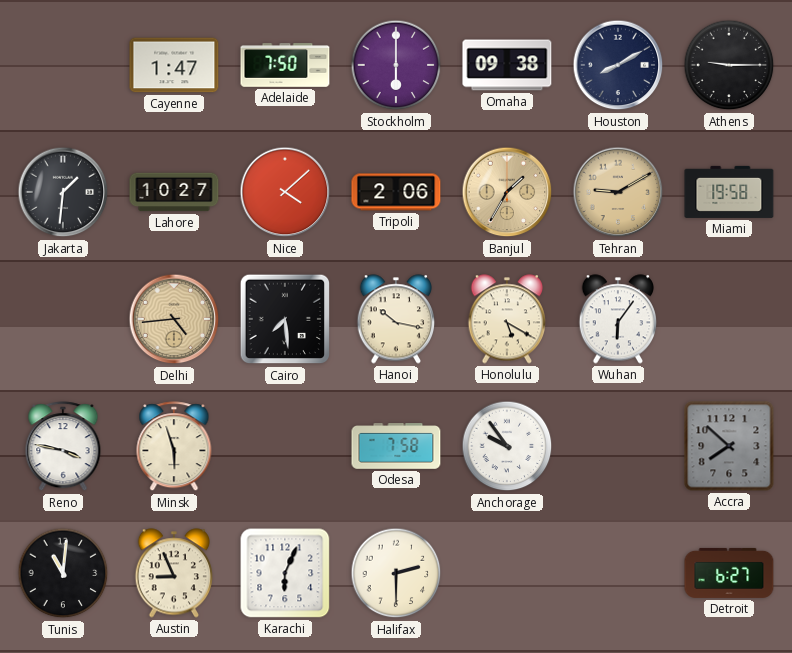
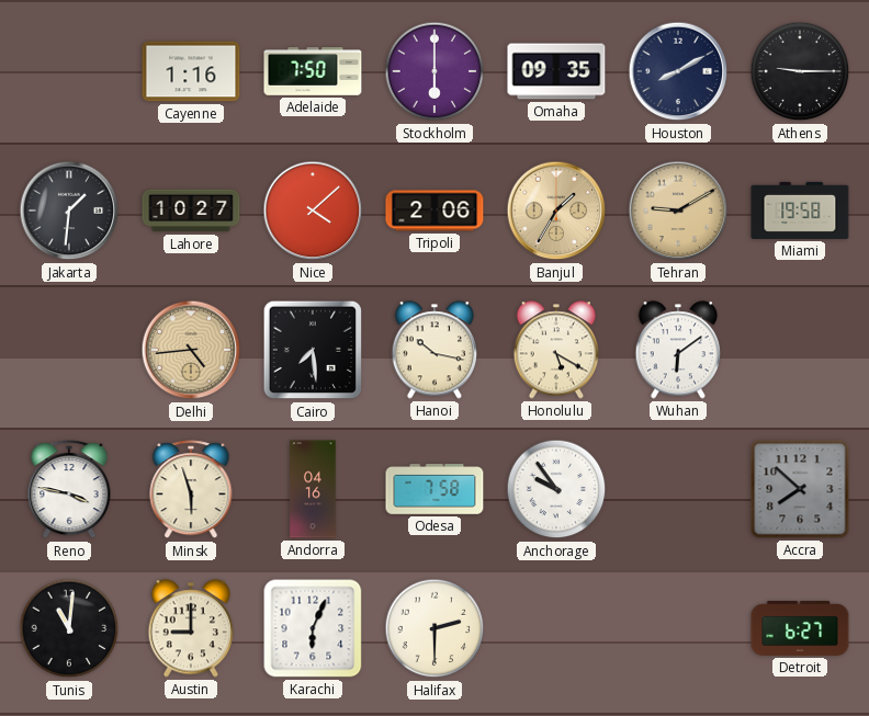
Cayenne: 1:47 -> 1:16
Omaha: 09:38 -> 09:35
Wuhan: 6:06 -> 6:09
Andorra: none -> 04:16
Austin: 8:56 -> 9:00
